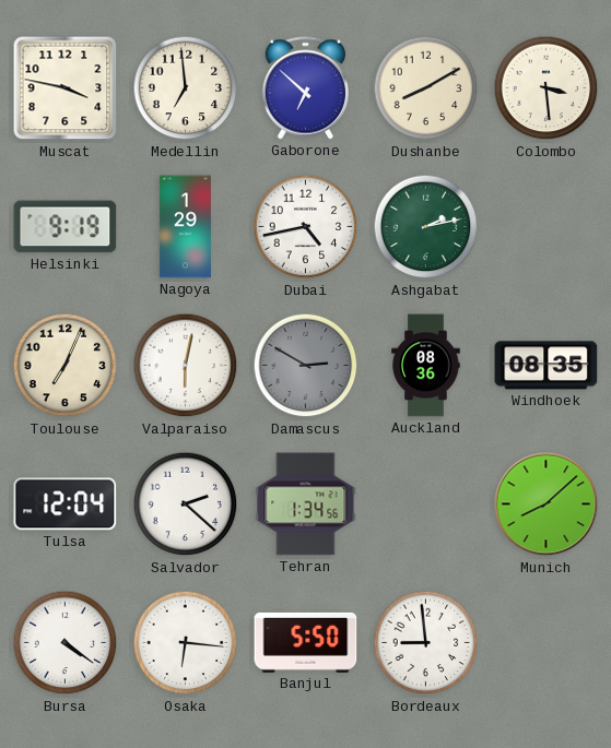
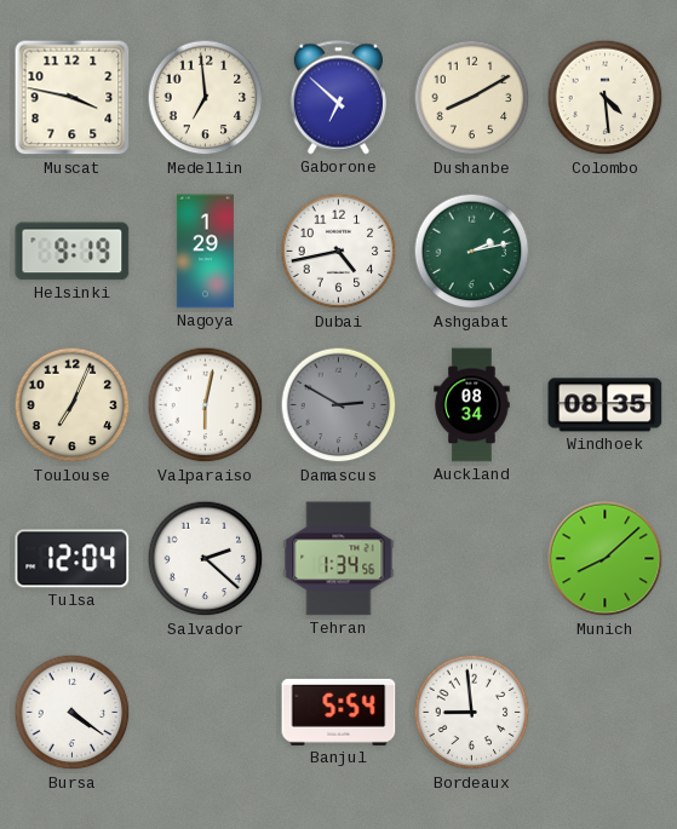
Colombo: 3:29 -> 4:29
Auckland: 08:36 -> 08:34
Osaka: 6:16 -> none
Banjul: 5:50 -> 5:54
